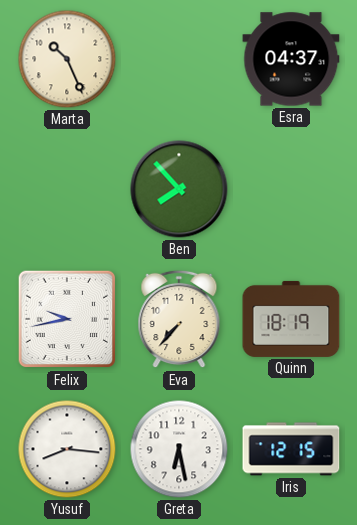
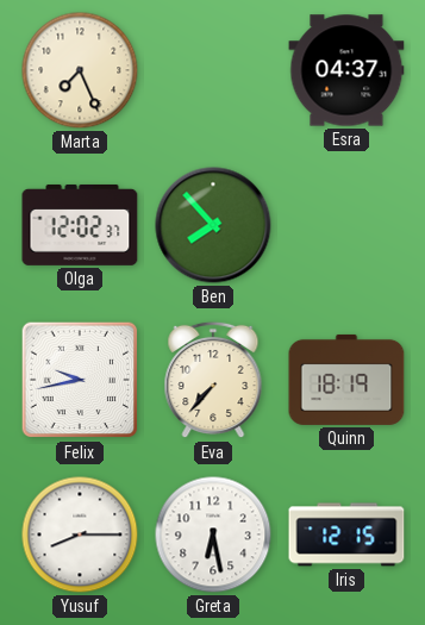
Marta: 10:26 -> 7:26
Olga: none -> 12:02
Yusuf: 8:16 -> 8:15
